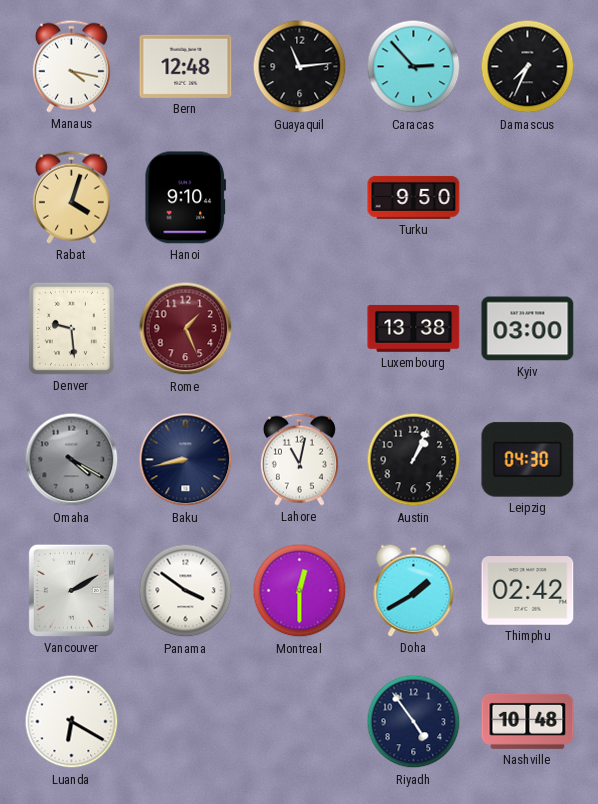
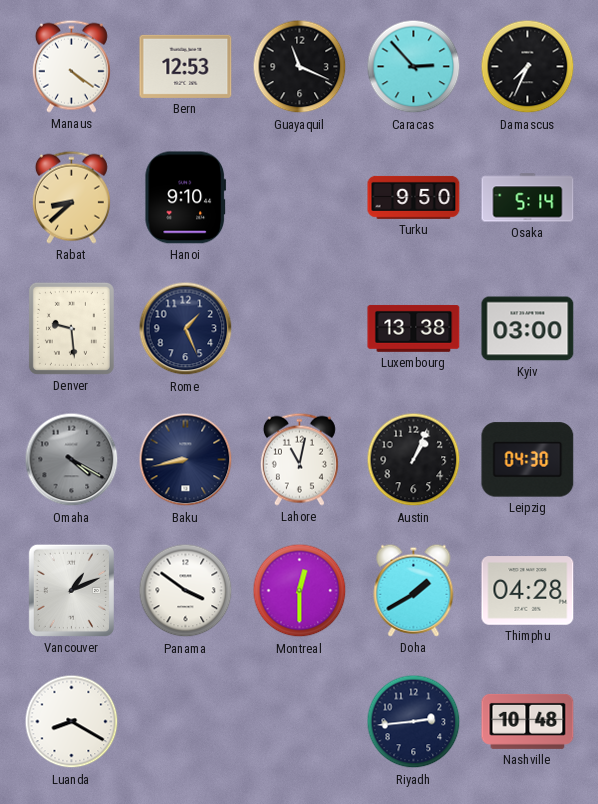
Manaus: 4:17 -> 4:21
Bern: 12:48 -> 12:53
Guayaquil: 11:14 -> 11:19
Rabat: 4:03 -> 8:38
Osaka: none -> 5:14
Rome dial: burgundy -> navy
Vancouver: 2:10 -> 1:11
Thimphu: 02:42 -> 04:28
Luanda: 6:20 -> 8:20
Riyadh: 4:54 -> 2:44
